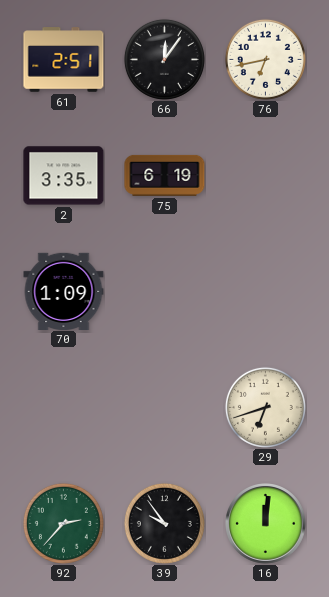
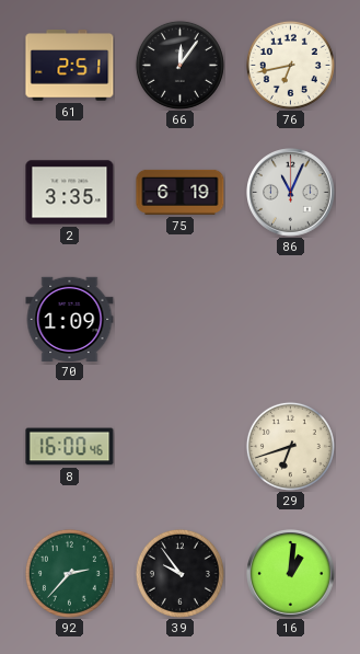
86: none -> 11:04
8: none -> 16:00
16: 12:01 -> 1:01
